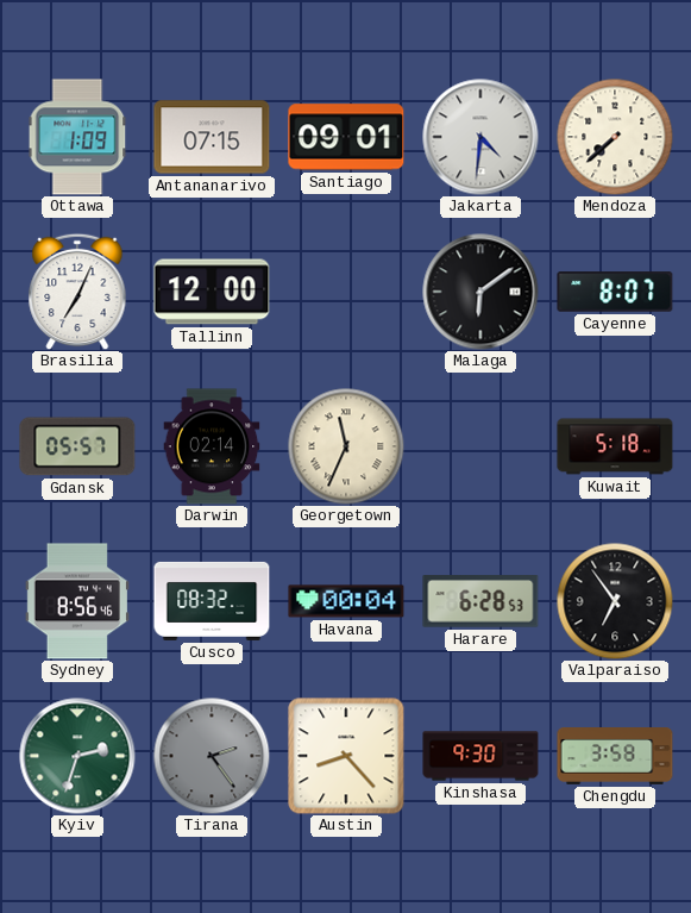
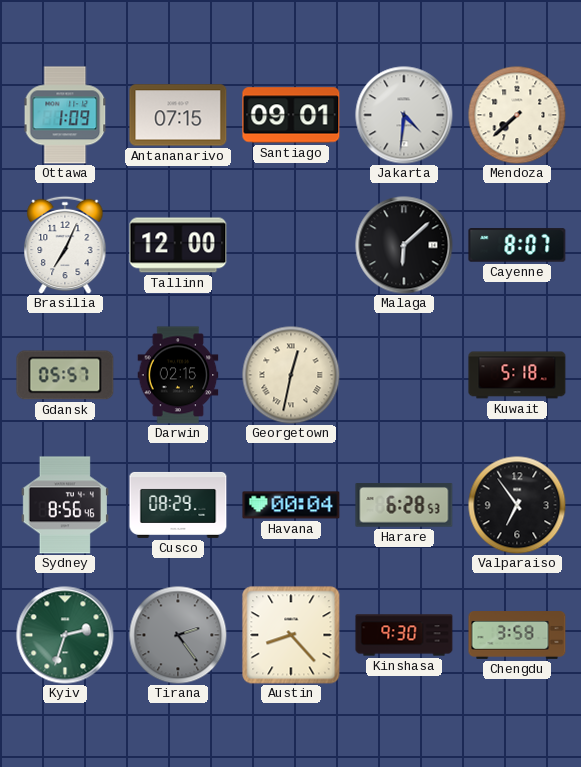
Malaga: 6:09 -> 6:08
Darwin: 02:14 -> 02:15
Georgetown: 11:34 -> 12:32
Cusco: 08:32 -> 08:29
